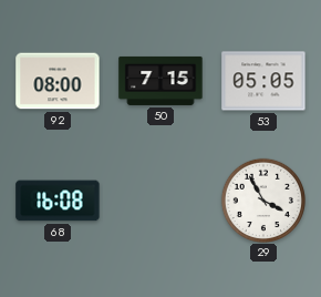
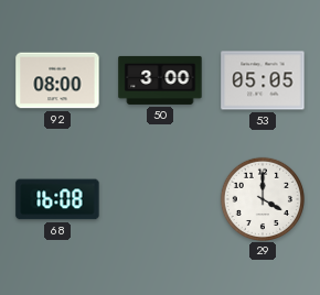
50: 7:15 -> 3:00
29: 3:55 -> 4:00
